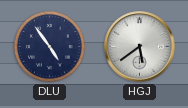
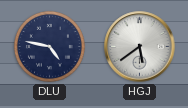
DLU: 4:54 -> 4:47
